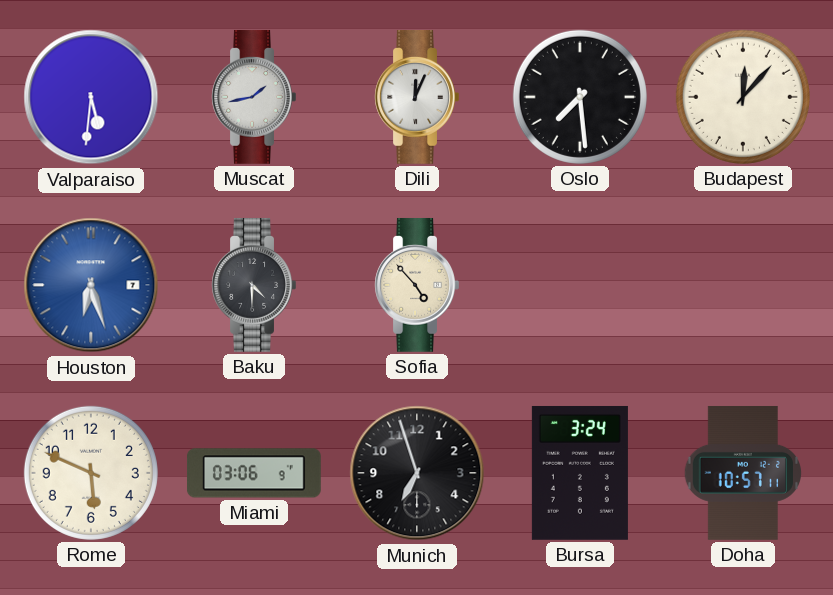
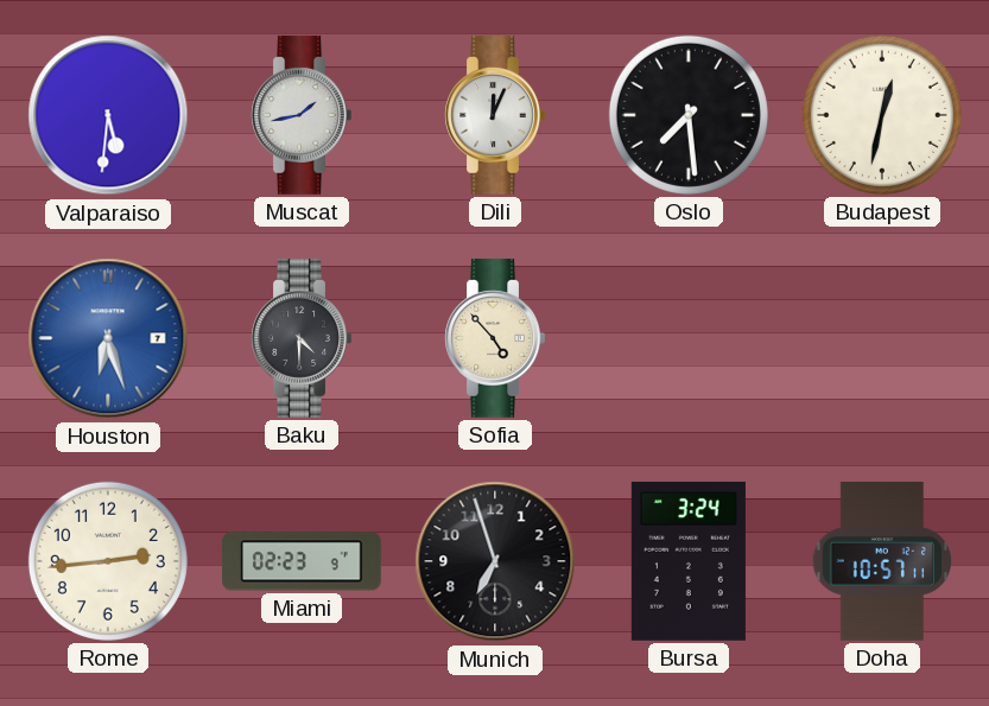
Budapest: 12:07 -> 12:32
Rome: 5:49 -> 2:44
Miami: 03:06 -> 02:23
